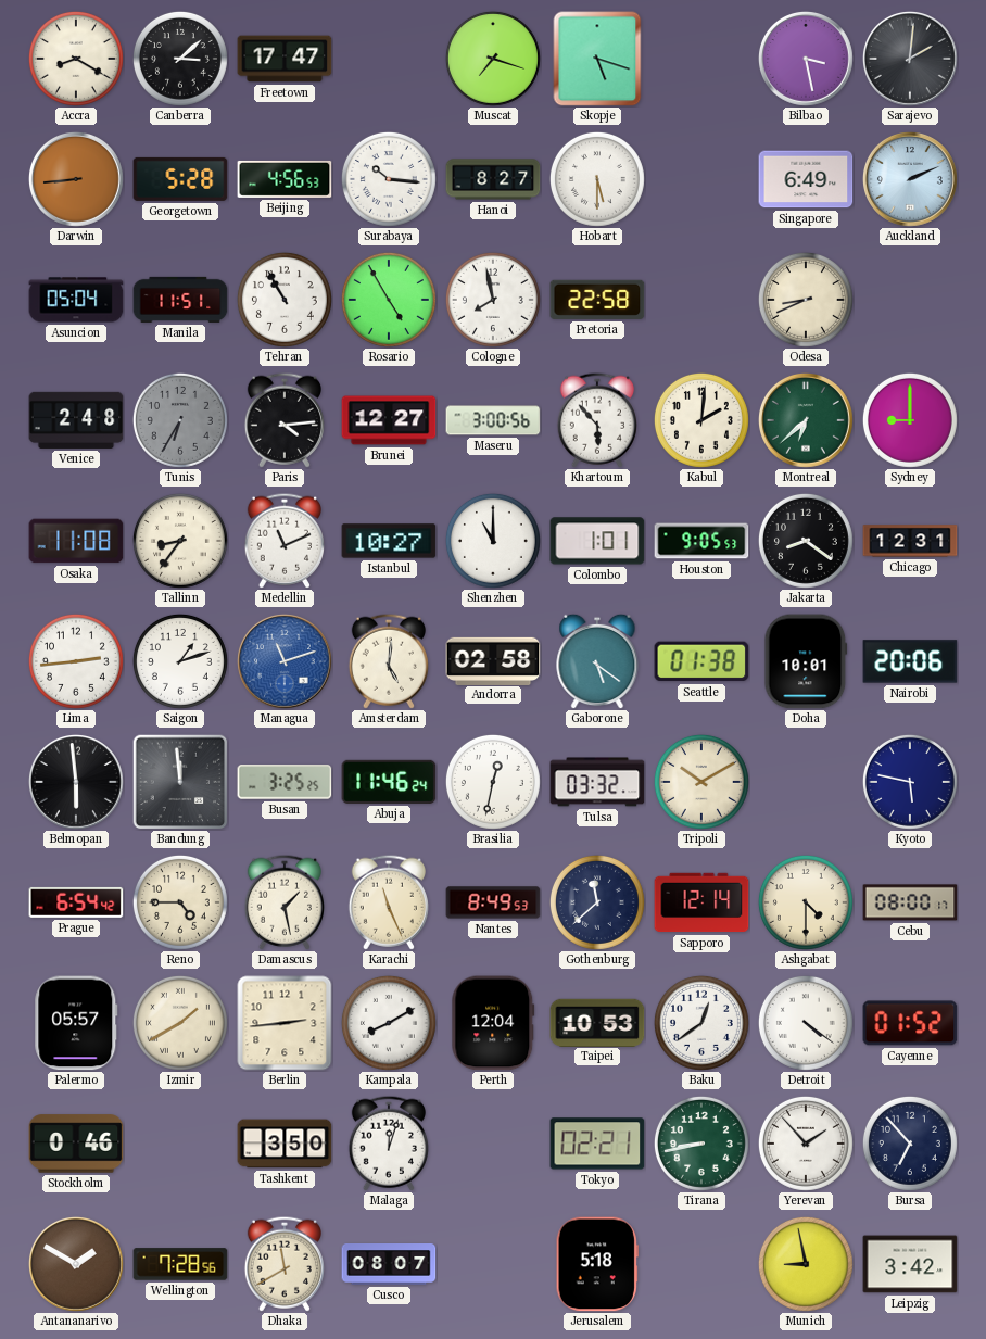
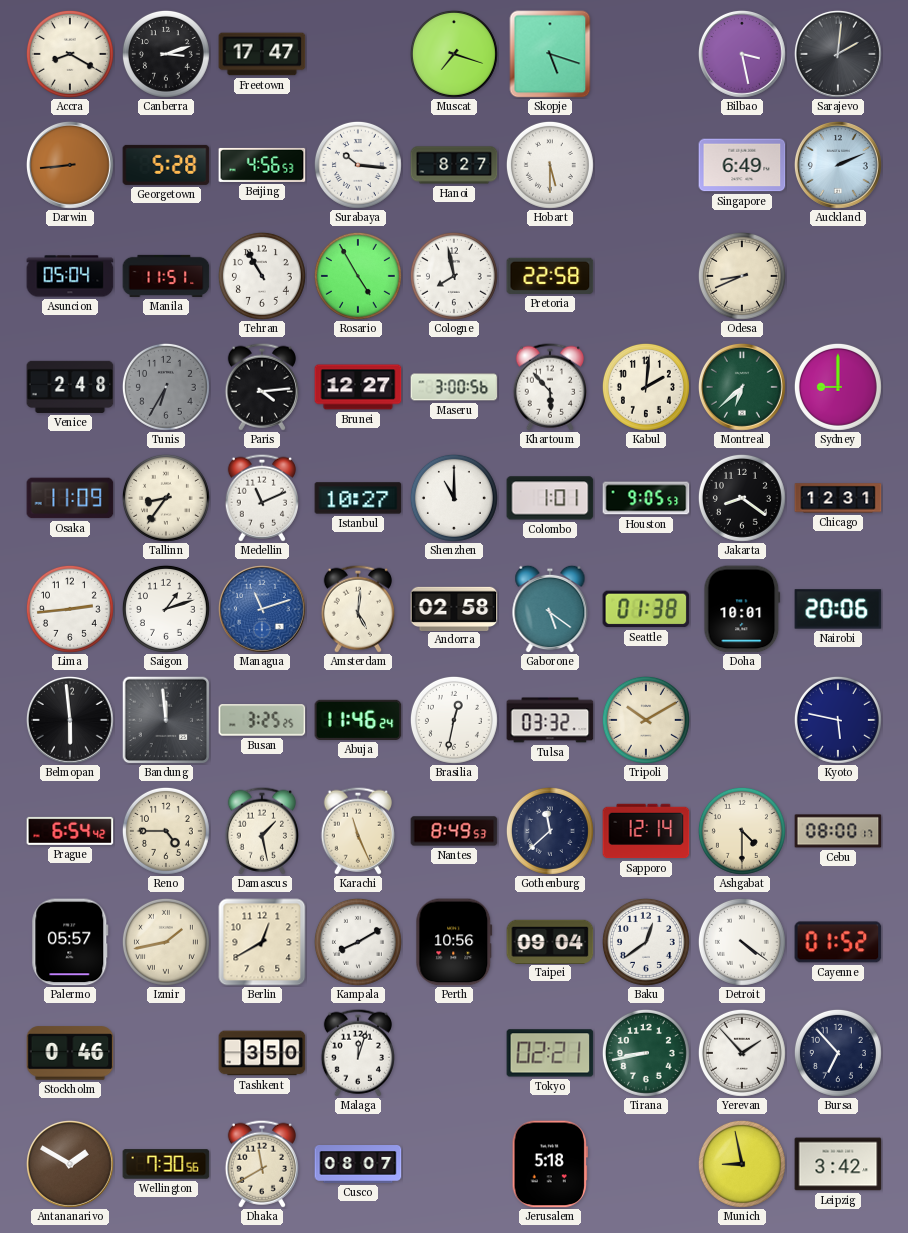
Canberra: 3:08 -> 3:12
Osaka: 11:08 -> 11:09
Izmir: 1:40 -> 1:43
Berlin: 2:44 -> 12:40
Perth: 12:04 -> 10:56
Taipei: 10:53 -> 09:04
Wellington: 7:28 -> 7:30
